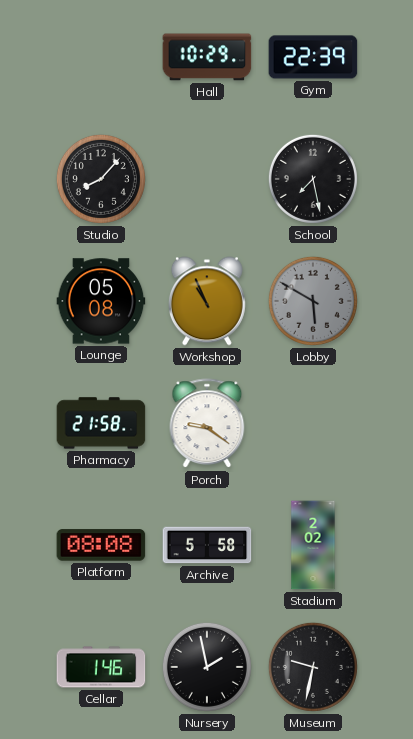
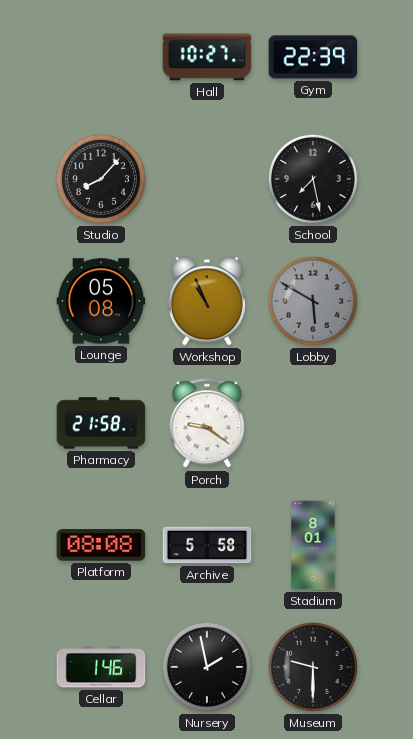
Hall: 10:29 -> 10:27
Stadium: 2:02 -> 8:01
Museum: 9:32 -> 9:30
